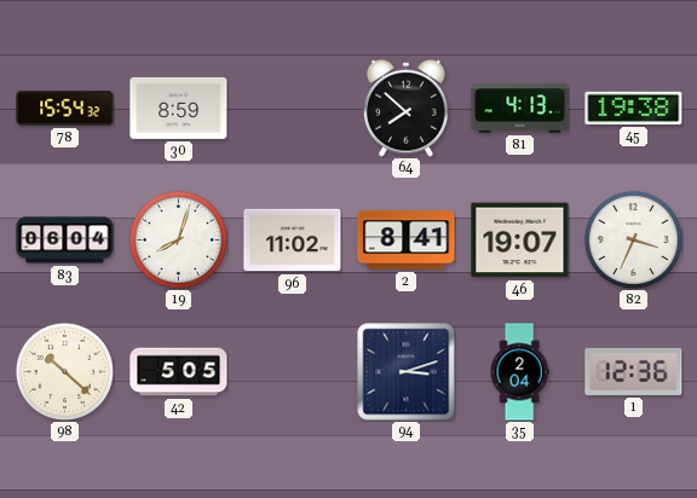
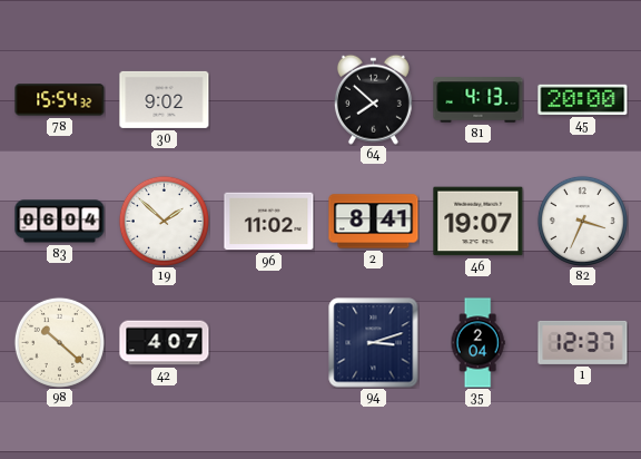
30: 8:59 -> 9:02
45: 19:38 -> 20:00
19: 8:03 -> 1:52
42: 5:05 -> 4:07
1: 12:36 -> 12:37
